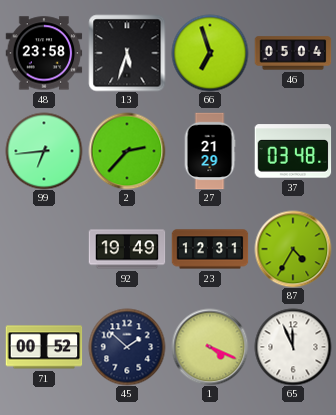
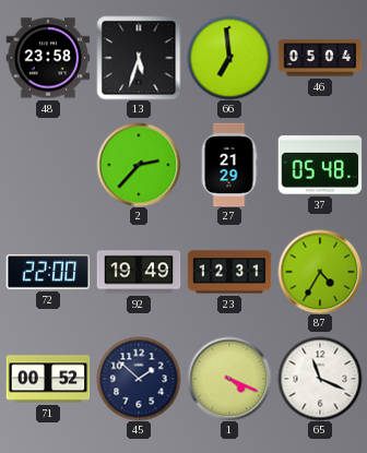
66: 6:57 -> 6:59
99: 6:44 -> none
37: 03:48 -> 05:48
72: none -> 22:00
65: 11:56 -> 11:19
